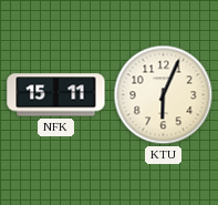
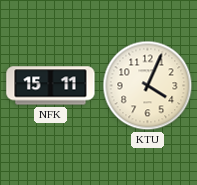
KTU: 6:04 -> 4:04
